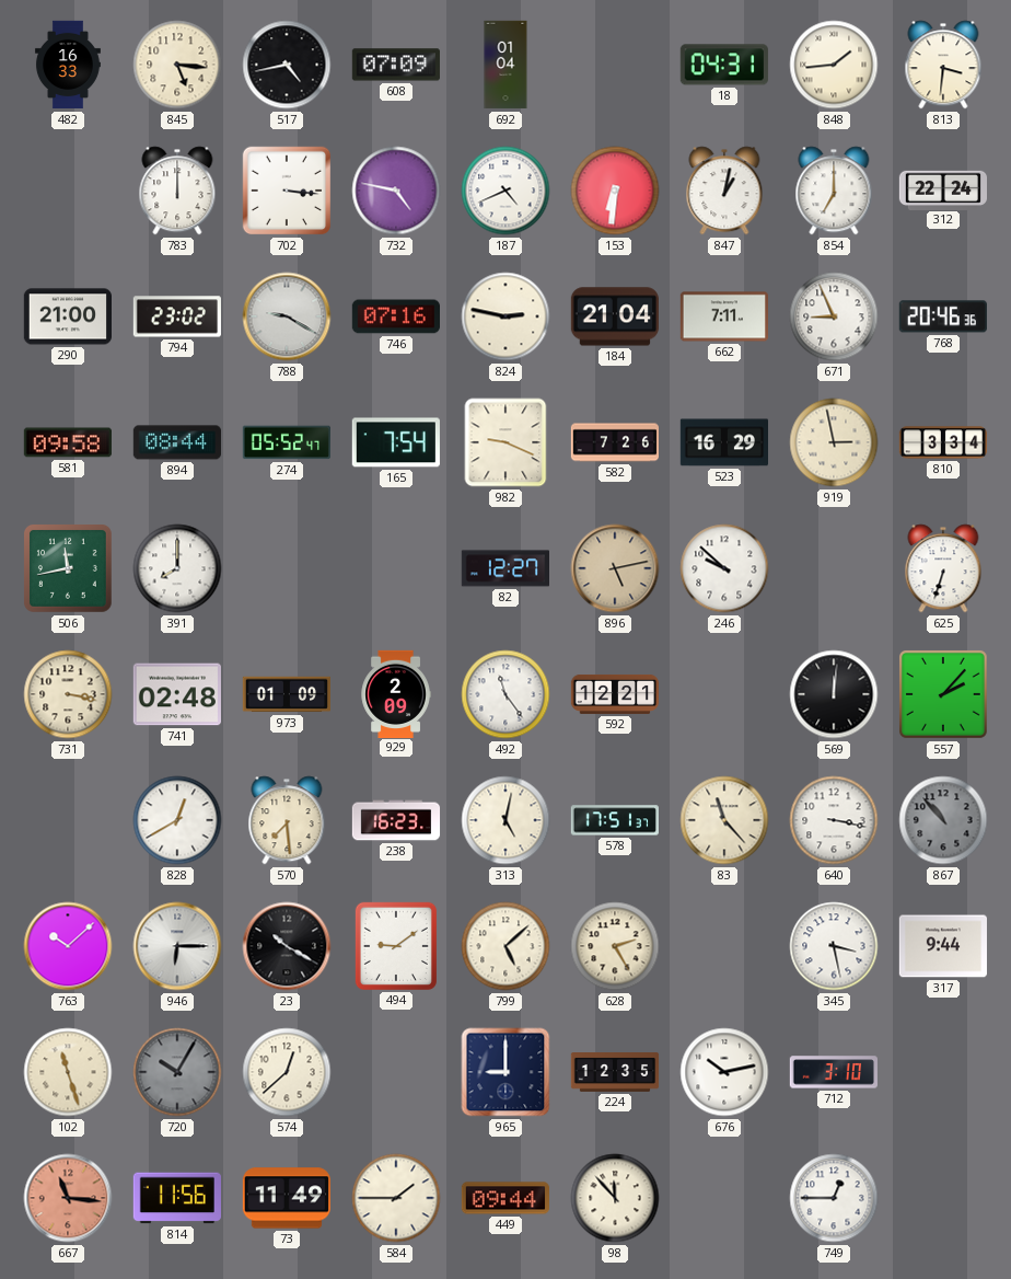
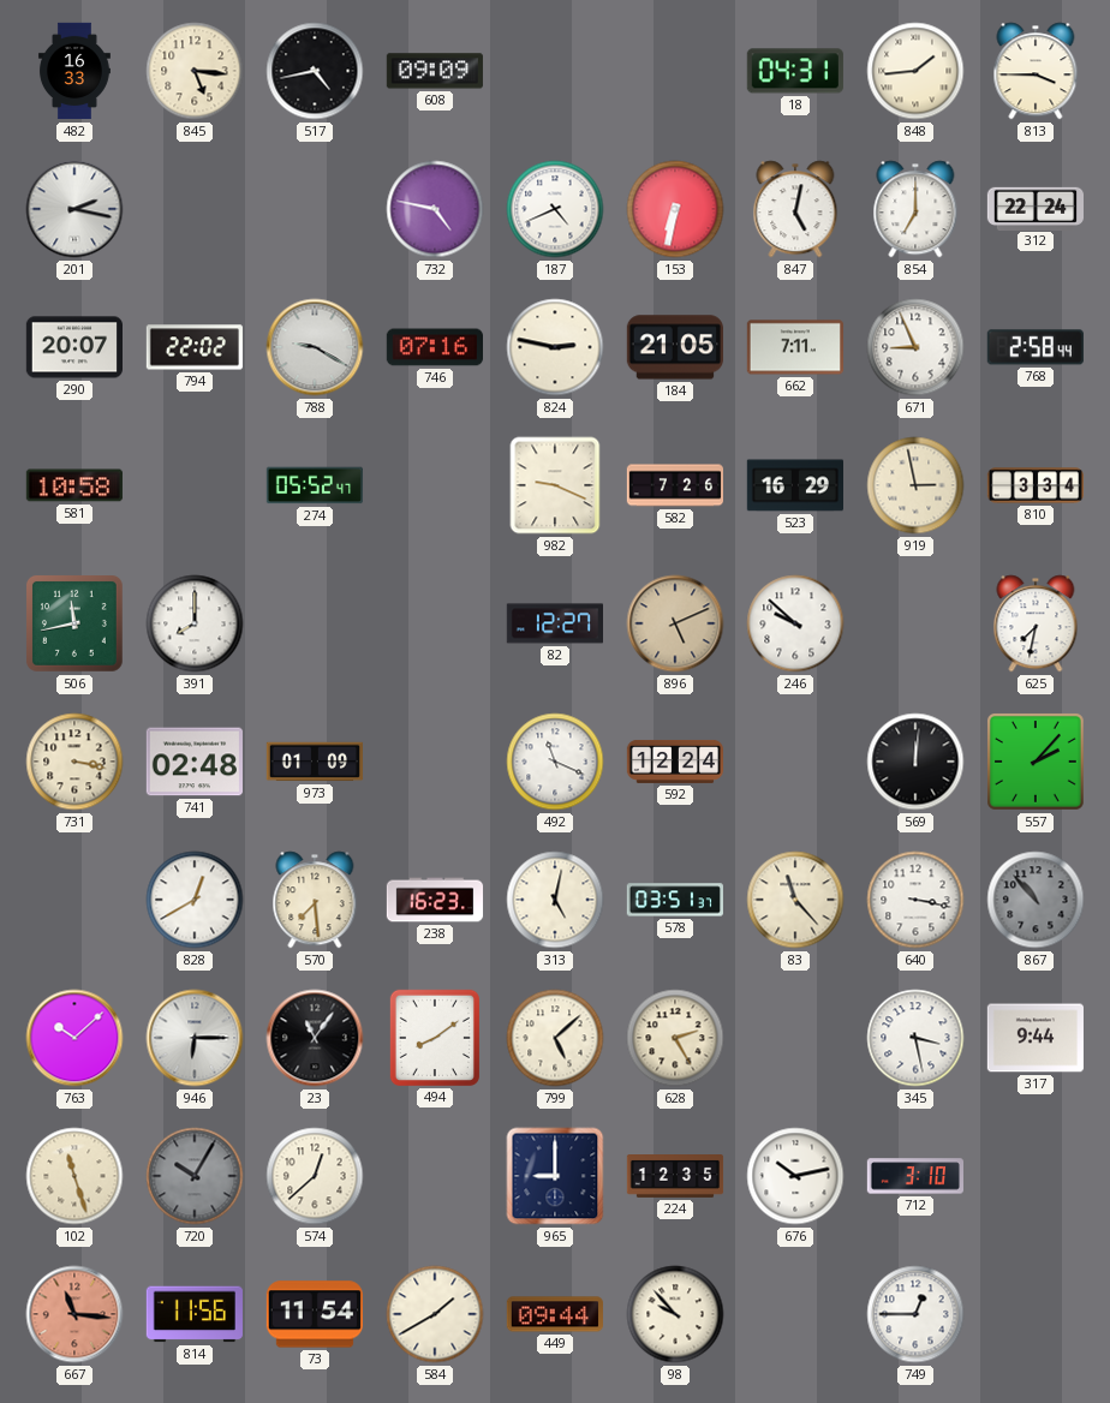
608: 07:09 -> 09:09
692: 01:04 -> none
813: 3:31 -> 3:45
201: none -> 2:17
783: 12:00 -> none
702: 3:16 -> none
153: 6:31 -> 6:32
847: 1:02 -> 5:02
290: 21:00 -> 20:07
794: 23:02 -> 22:02
184: 21:04 -> 21:05
768: 20:46 -> 2:58
581: 09:58 -> 10:58
894: 08:44 -> none
165: 7:54 -> none
896: 5:13 -> 5:11
625: 6:33 -> 7:32
929: 2:09 -> none
492: 11:24 -> 11:19
592: 12:21 -> 12:24
578: 17:51 -> 03:51
23: 10:20 -> 11:06
494: 9:09 -> 8:09
73: 11:49 -> 11:54
584: 1:45 -> 1:40
98: 11:53 -> 9:53
